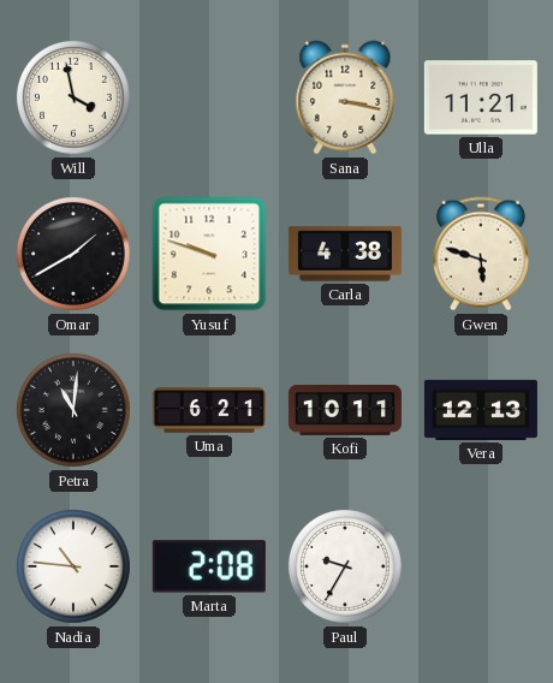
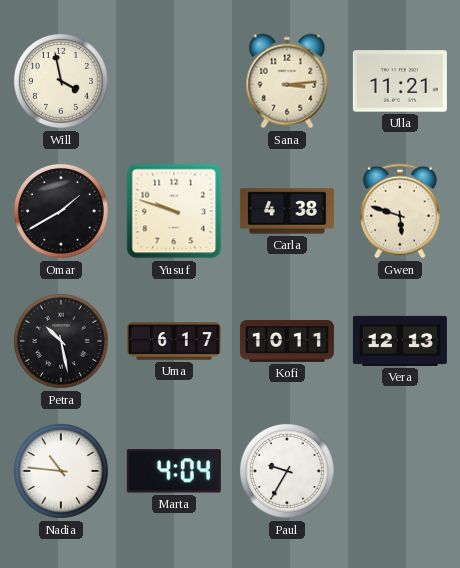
Sana: 3:17 -> 3:14
Petra: 11:01 -> 10:28
Uma: 6:21 -> 6:17
Marta: 2:08 -> 4:04
